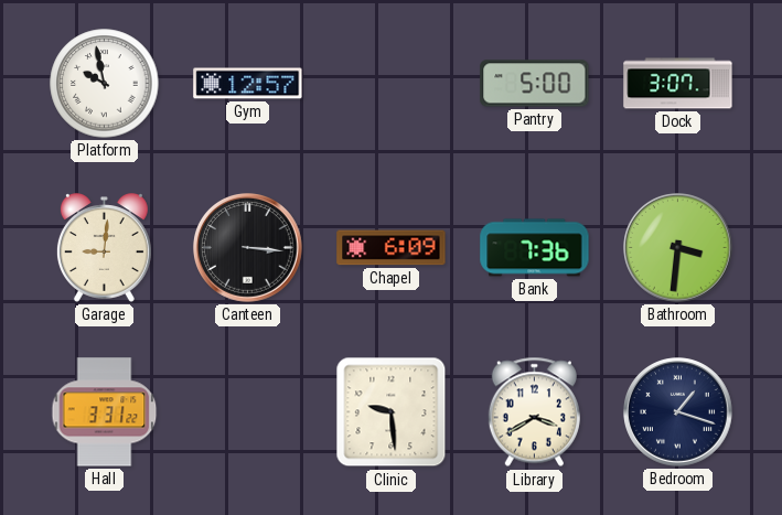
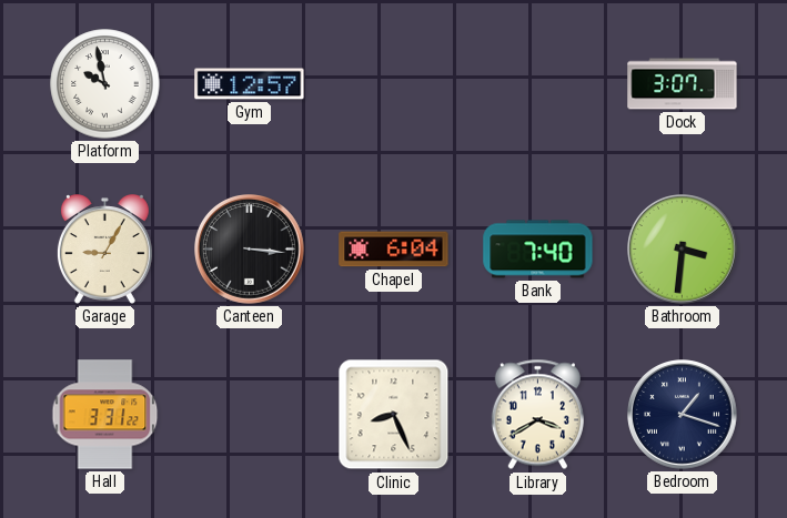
Pantry: 5:00 -> none
Garage: 9:01 -> 9:05
Chapel: 6:09 -> 6:04
Bank: 7:36 -> 7:40
Clinic: 9:29 -> 8:26
